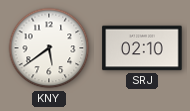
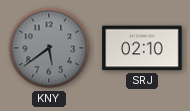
KNY dial: white -> grey
